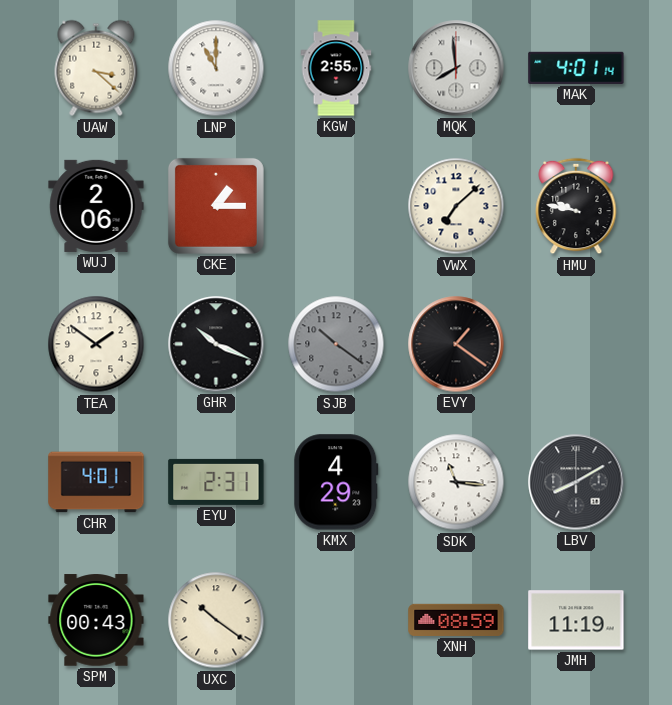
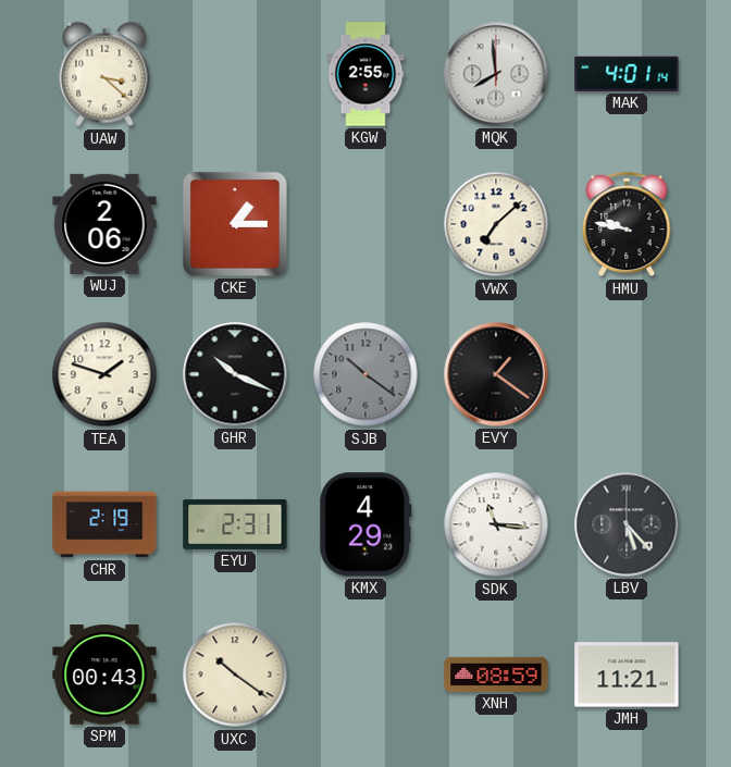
LNP: 11:00 -> none
TEA: 1:51 -> 1:48
CHR: 4:01 -> 2:19
LBV: 8:10 -> 5:23
JMH: 11:19 -> 11:21
